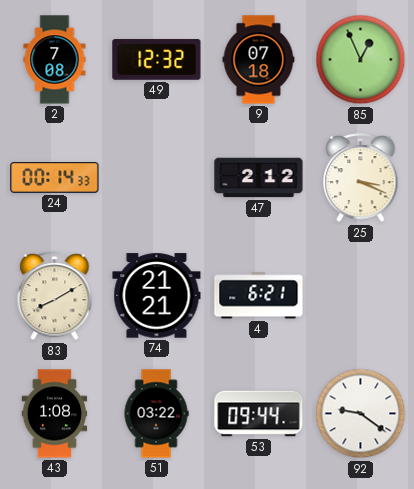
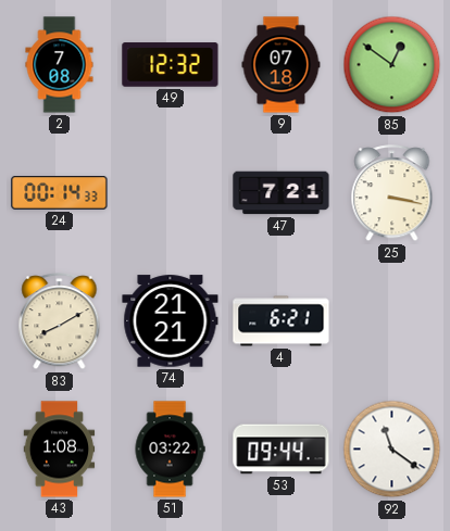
85: 12:56 -> 12:51
47: 2:12 -> 7:21
25: 3:19 -> 3:17
92: 9:21 -> 11:21
